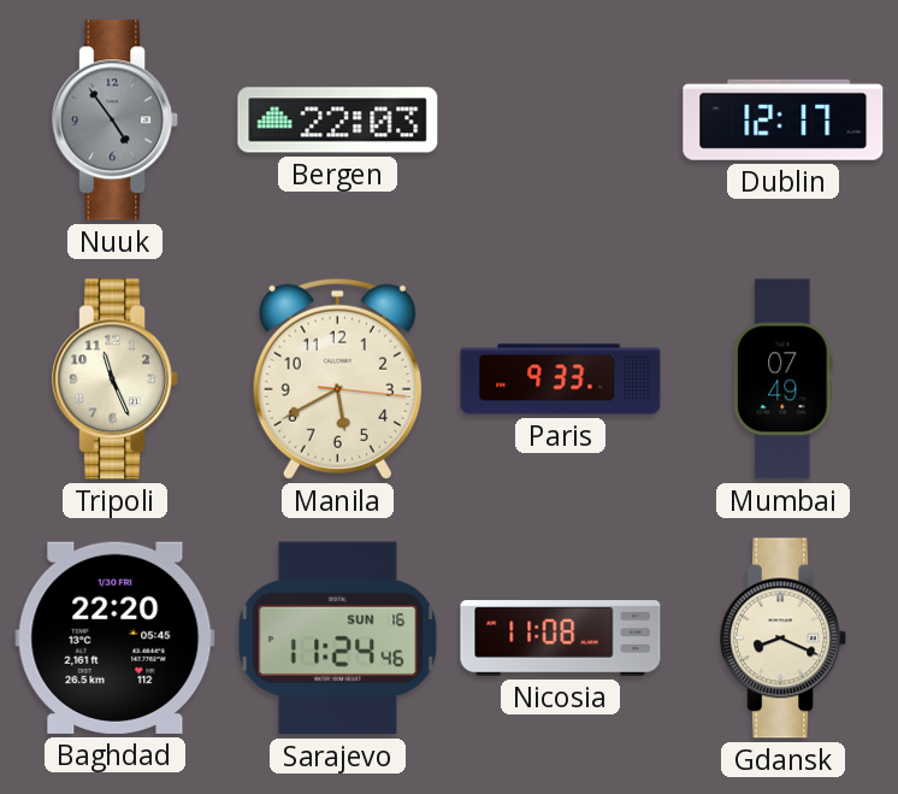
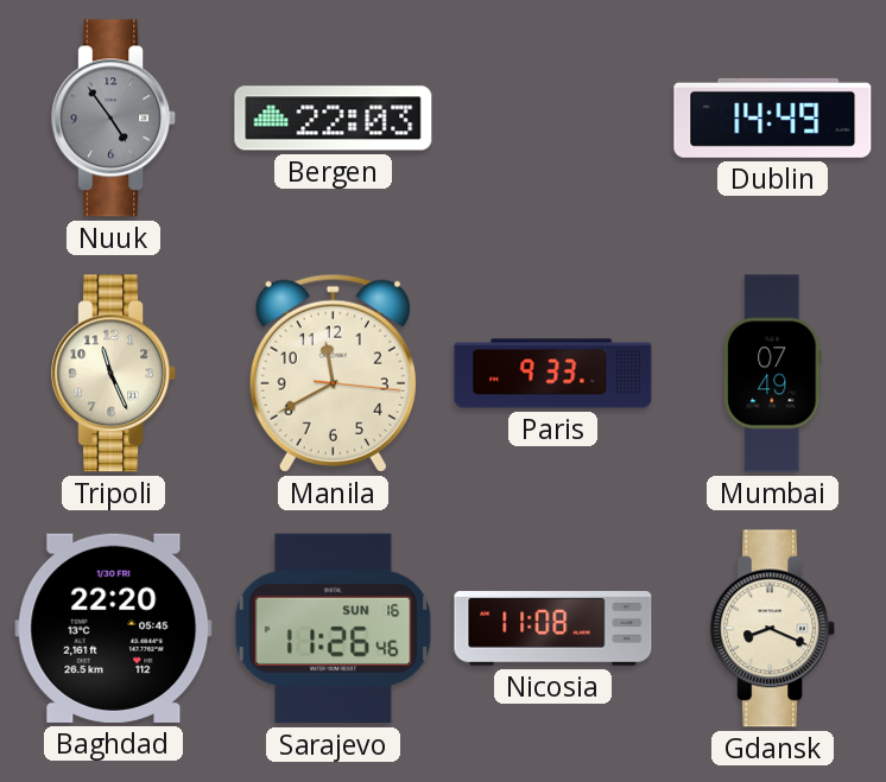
Dublin: 12:17 -> 14:49
Manila: 5:40 -> 11:40
Sarajevo: 11:24 -> 11:26
